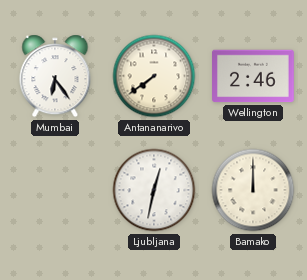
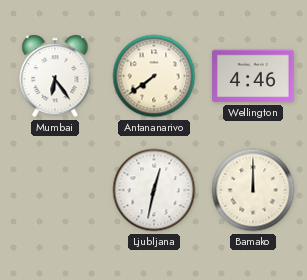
Wellington: 2:46 -> 4:46
